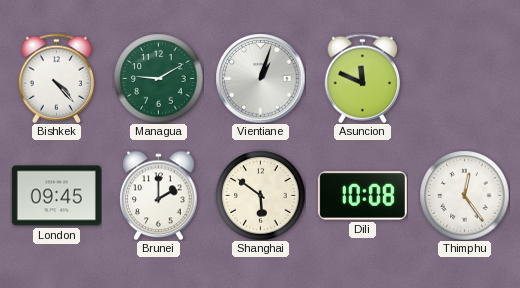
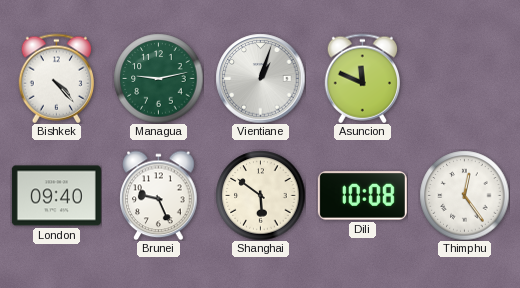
Managua: 9:10 -> 9:13
London: 09:45 -> 09:40
Brunei: 2:00 -> 9:26
